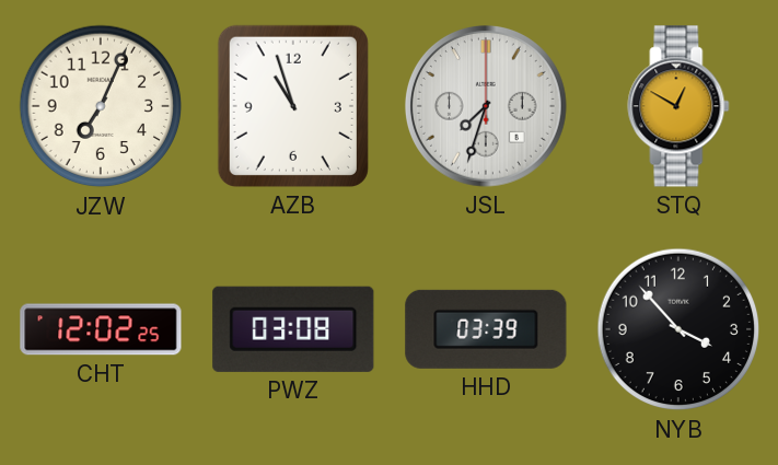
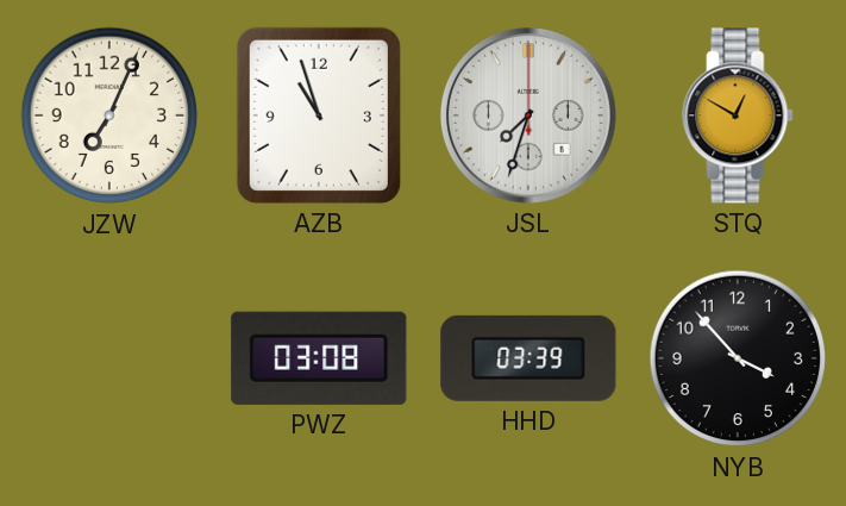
CHT: 12:02 -> none
